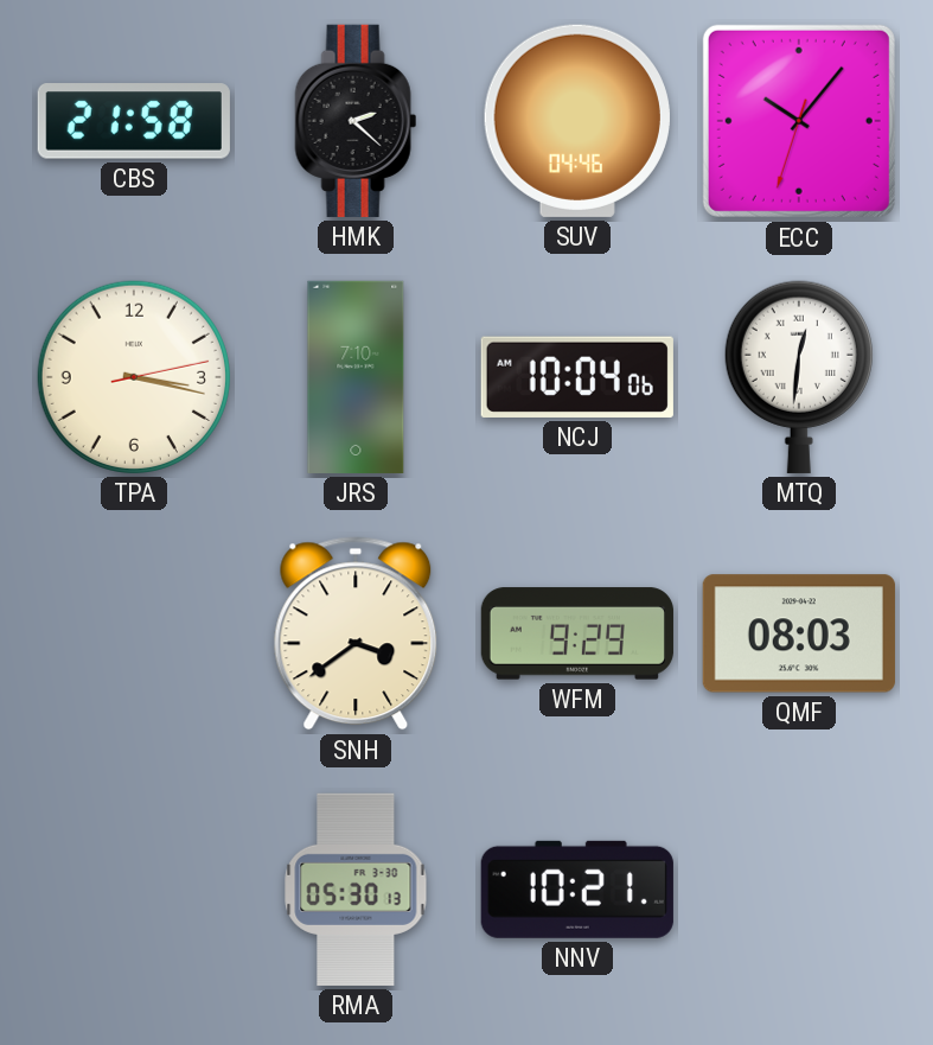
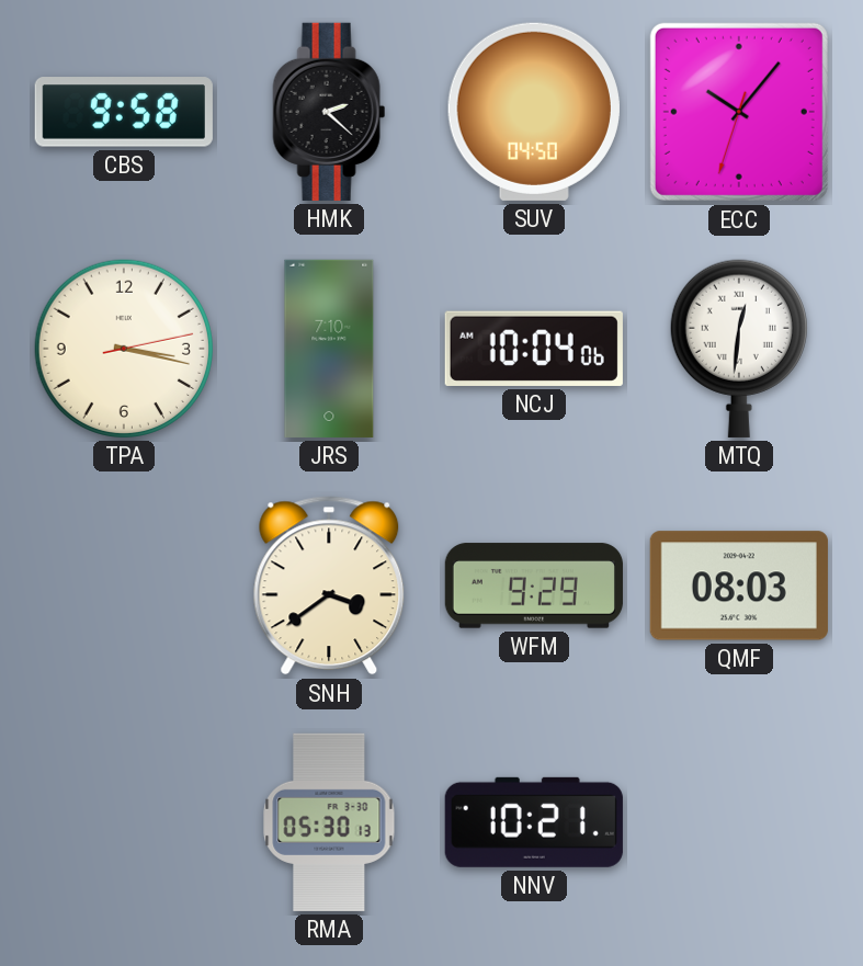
CBS: 21:58 -> 9:58
SUV: 04:46 -> 04:50
